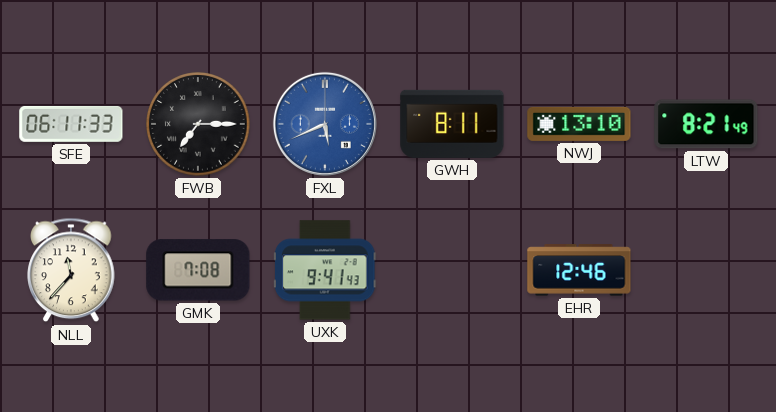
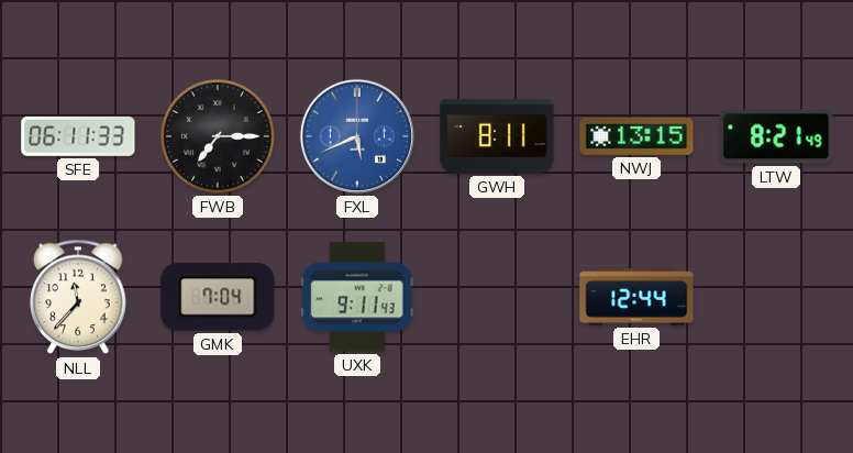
NWJ: 13:10 -> 13:15
GMK: 7:08 -> 7:04
UXK: 9:41 -> 9:11
EHR: 12:46 -> 12:44
